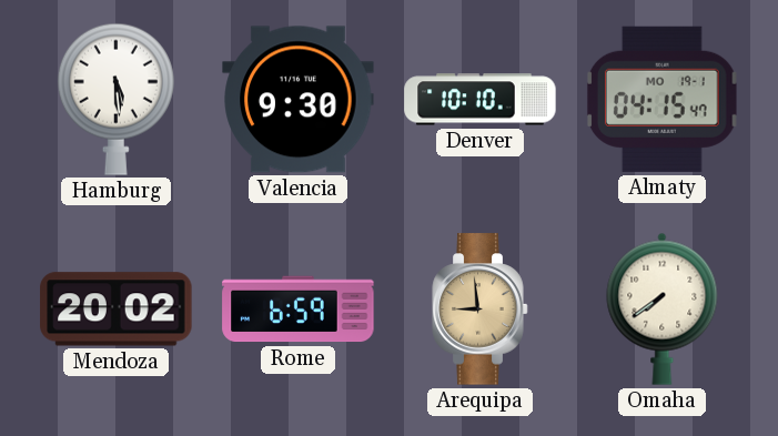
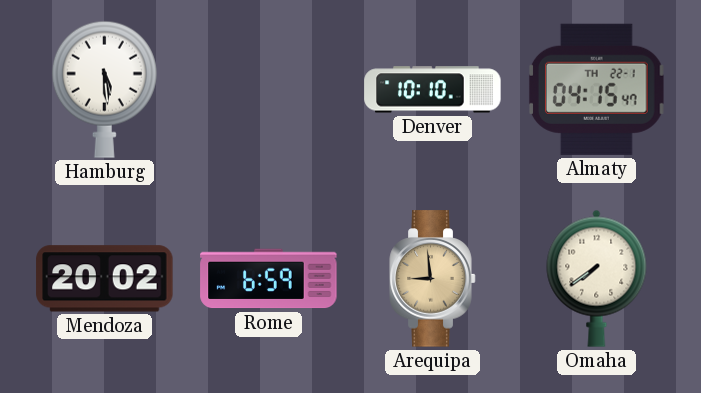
Valencia: 9:30 -> none
Almaty date: MO 19-1 -> TH 22-1
